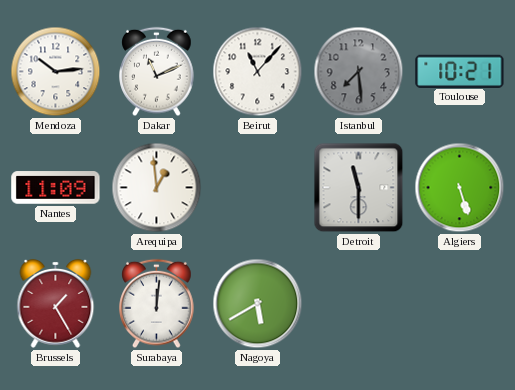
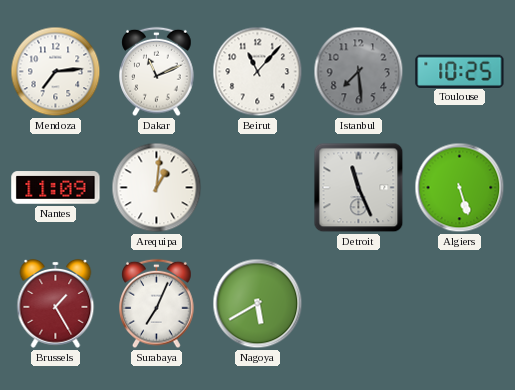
Mendoza: 10:14 -> 7:14
Toulouse: 10:21 -> 10:25
Arequipa: 12:59 -> 1:01
Detroit: 11:30 -> 11:26
Surabaya: 12:01 -> 7:04
